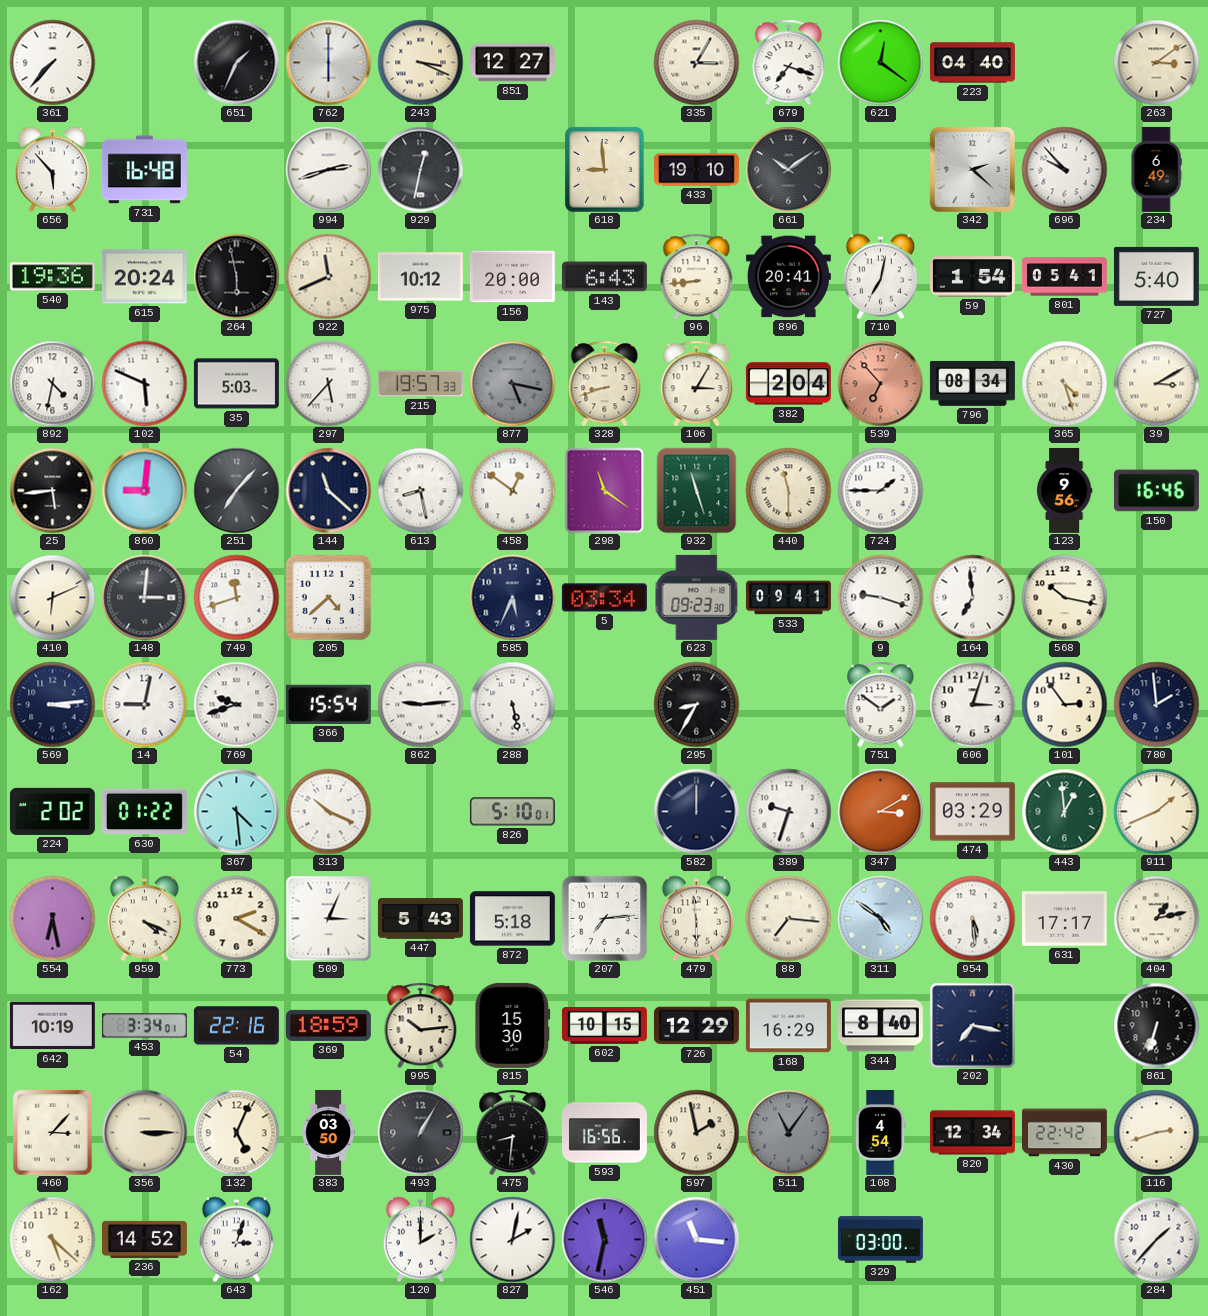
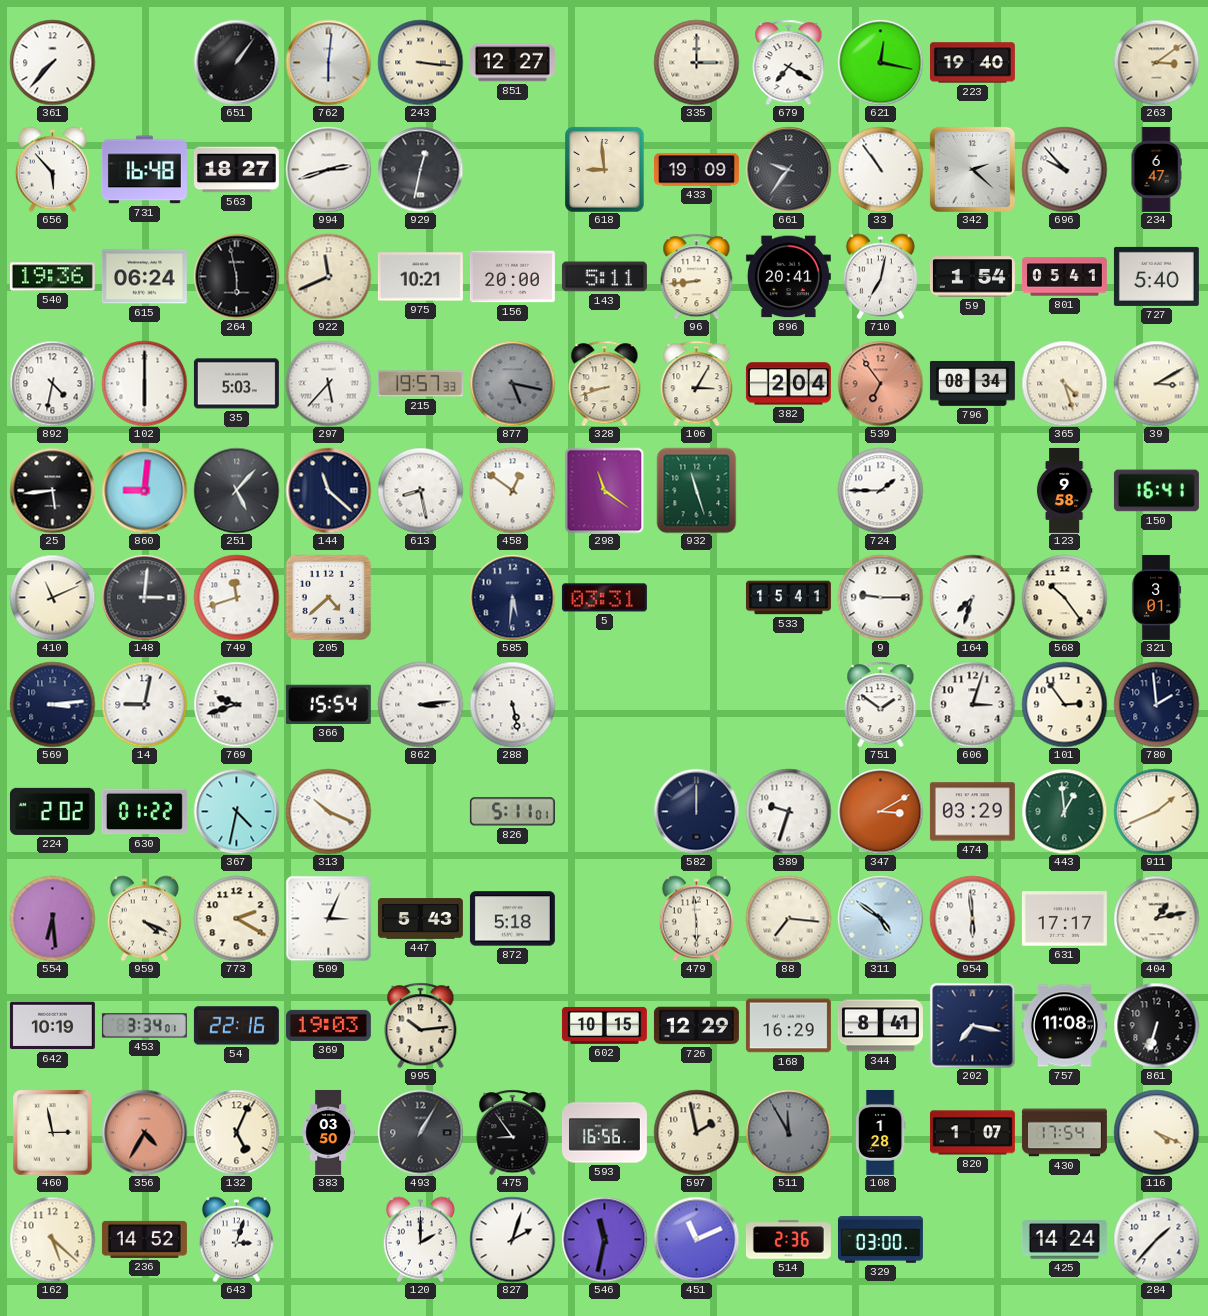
651: 1:34 -> 1:06
762: 6:00 -> 6:01
243: 3:19 -> 3:16
335: 3:05 -> 3:00
679: 7:18 -> 7:20
621: 12:21 -> 12:17
223: 04:40 -> 19:40
563: none -> 18:27
433: 19:10 -> 19:09
661: 10:09 -> 9:36
33: none -> 10:54
234: 6:49 -> 6:47
615: 20:24 -> 06:24
975: 10:12 -> 10:21
143: 6:43 -> 5:11
102: 5:49 -> 6:00
539: 6:53 -> 6:54
251: 7:07 -> 5:07
440: 11:30 -> none
123: 9:56 -> 9:58
150: 16:46 -> 16:41
410: 6:11 -> 11:11
585: 5:34 -> 5:31
5: 03:34 -> 03:31
623: 09:23 -> none
533: 09:41 -> 15:41
9: 9:18 -> 9:15
164: 6:59 -> 7:33
568: 10:17 -> 10:24
321: none -> 3:01
862: 9:14 -> 3:14
295: 8:35 -> none
367: 4:29 -> 4:32
826: 5:10 -> 5:11
554: 6:28 -> 6:29
207: 7:14 -> none
954: 5:29 -> 5:59
369: 18:59 -> 19:03
815: 15:30 -> none
344: 8:40 -> 8:41
757: none -> 11:08
460: 3:07 -> 2:58
356: 3:15 -> 4:35
356 dial: cream -> salmon
475: 8:31 -> 8:54
511: 11:06 -> 11:55
108: 4:54 -> 1:28
820: 12:34 -> 1:07
430: 22:42 -> 17:54
116: 2:42 -> 4:19
827: 2:02 -> 2:03
451: 11:16 -> 11:11
514: none -> 2:36
425: none -> 14:24
